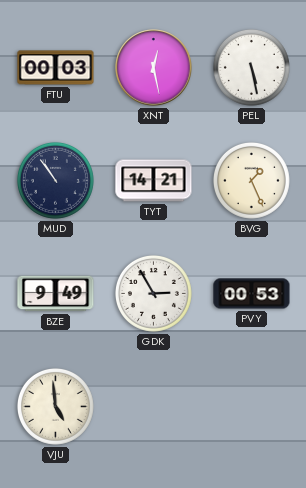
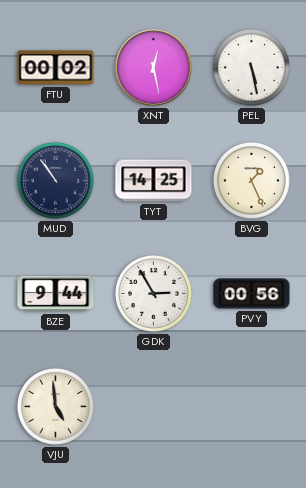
FTU: 00:03 -> 00:02
TYT: 14:21 -> 14:25
BZE: 9:49 -> 9:44
PVY: 00:53 -> 00:56
